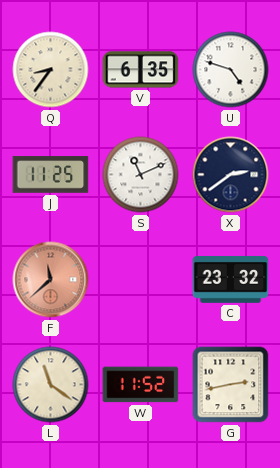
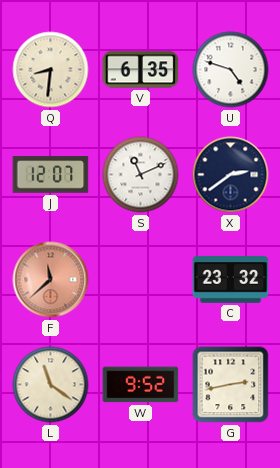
Q: 8:36 -> 8:31
J: 11:25 -> 12:07
W: 11:52 -> 9:52
